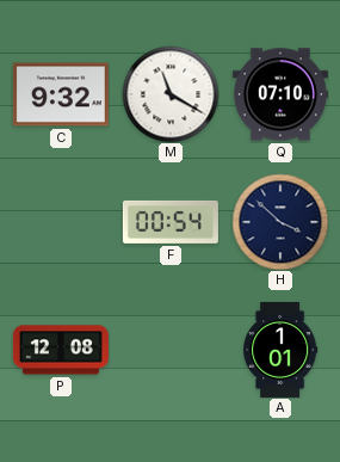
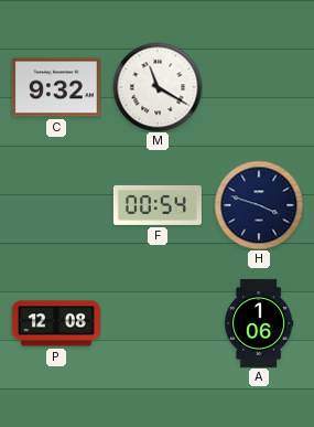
Q: 07:10 -> none
H: 3:52 -> 3:48
A: 1:01 -> 1:06
